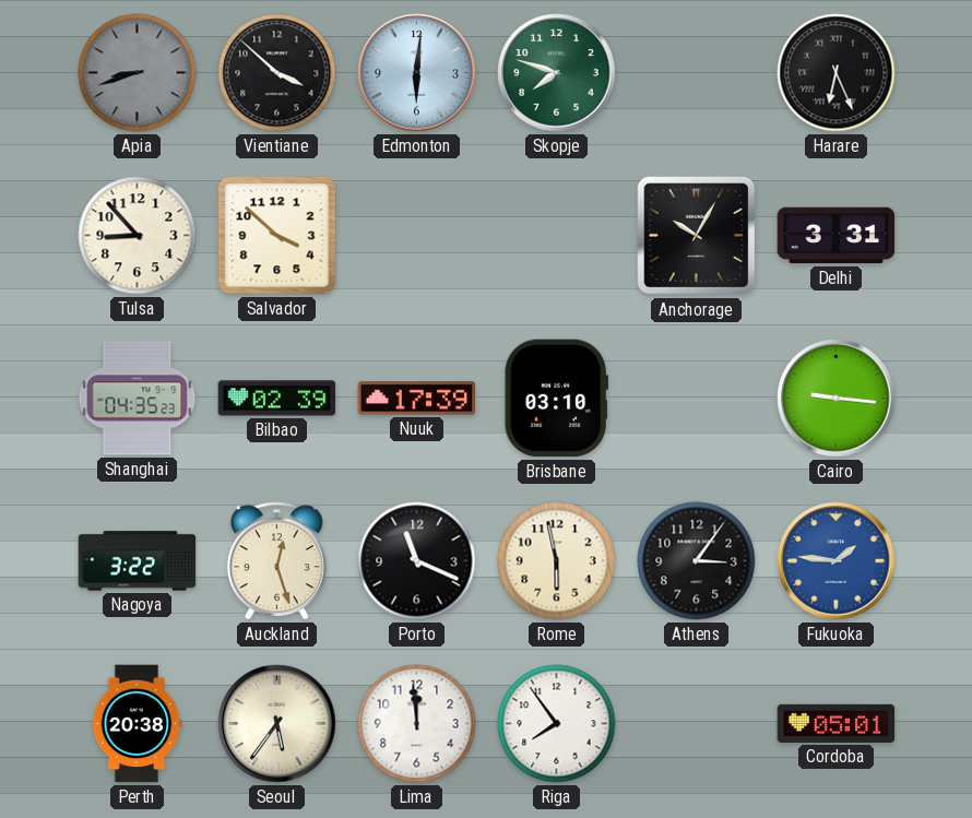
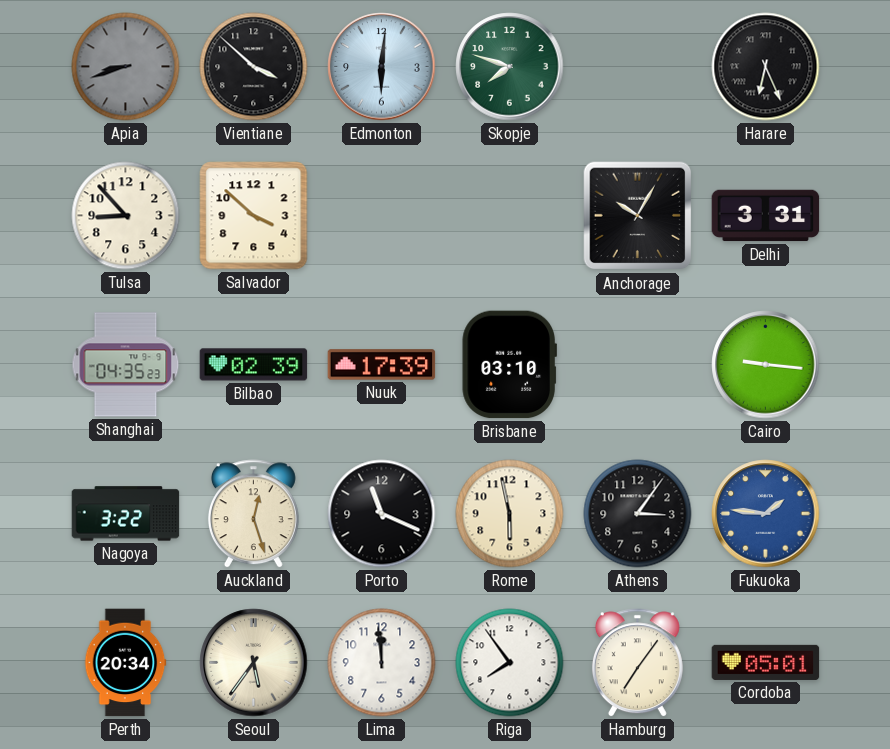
Perth: 20:38 -> 20:34
Hamburg: none -> 7:06
